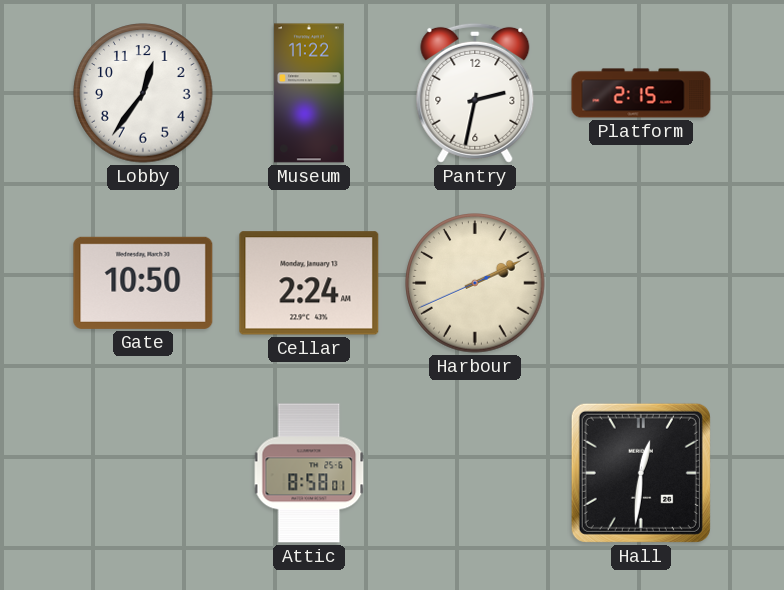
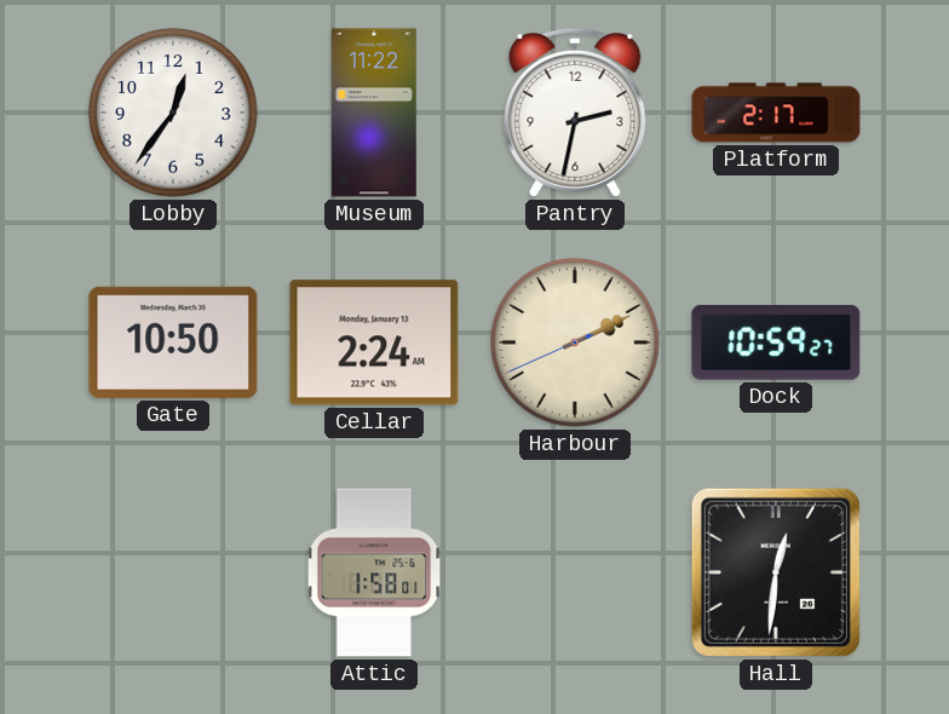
Platform: 2:15 -> 2:17
Dock: none -> 10:59
Attic: 8:58 -> 1:58
